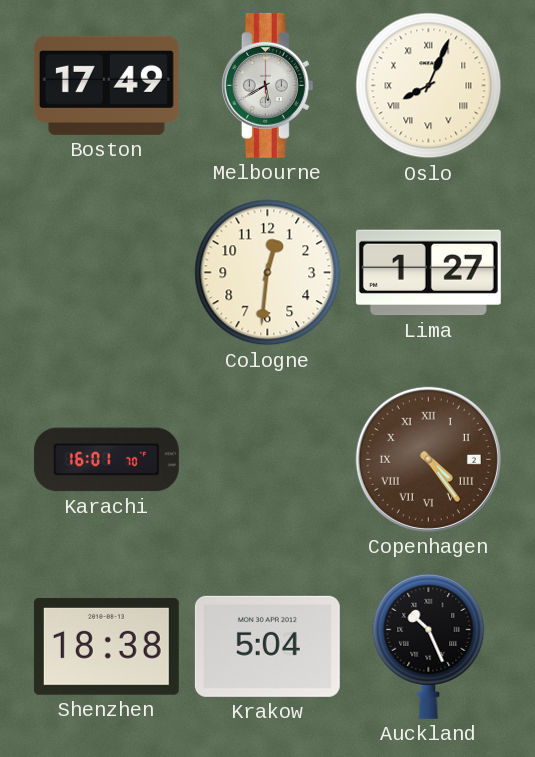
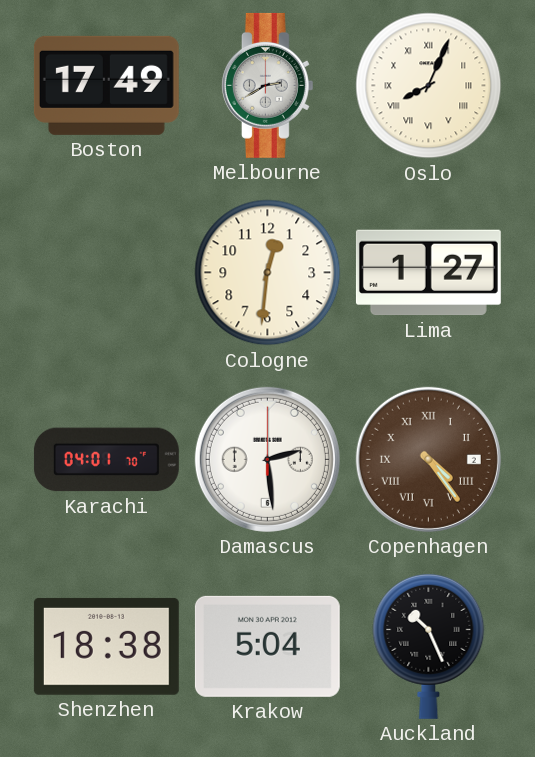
Melbourne: 5:40 -> 2:40
Karachi: 16:01 -> 04:01
Damascus: none -> 2:29
